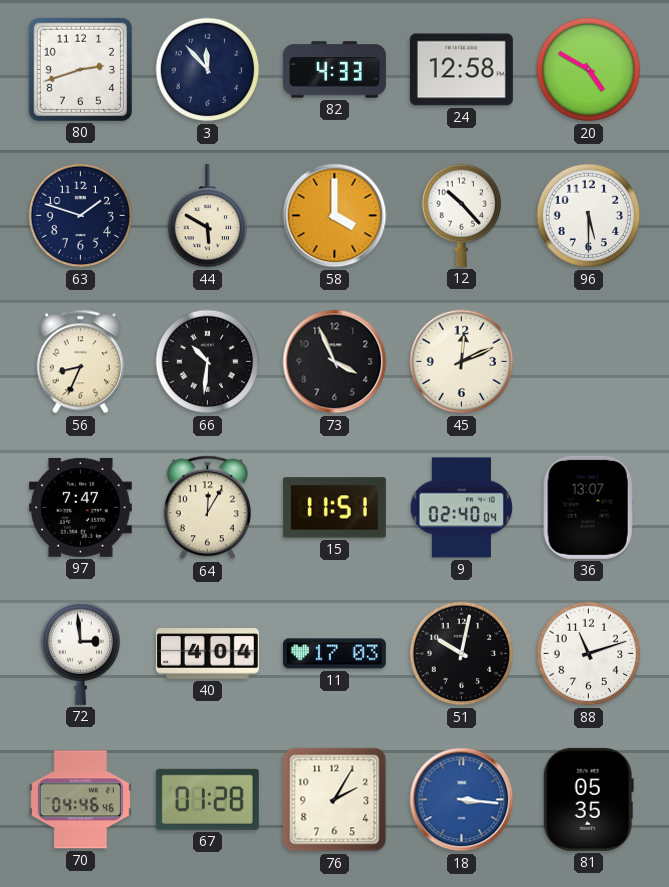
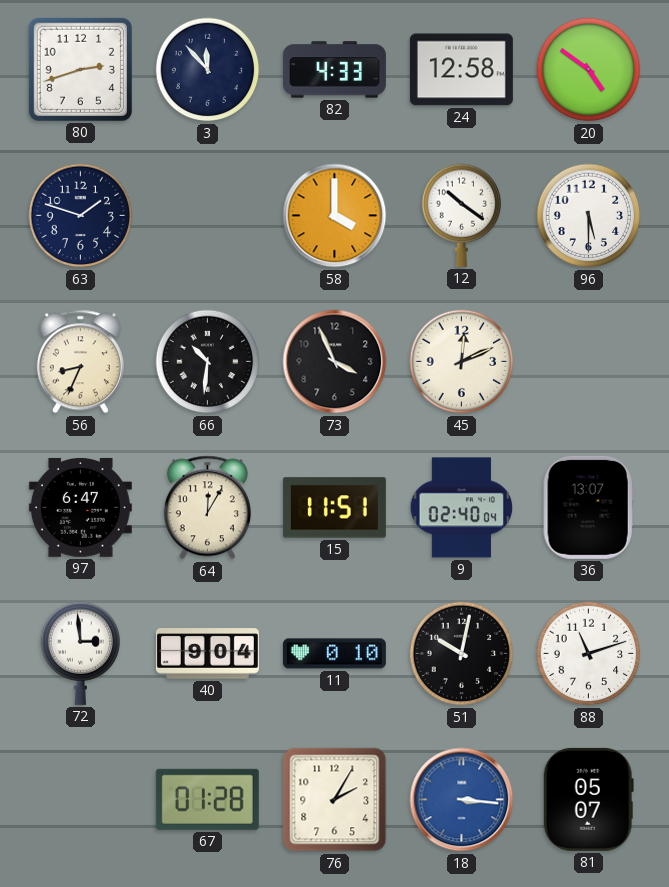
20: 4:50 -> 4:51
44: 5:50 -> none
12: 10:23 -> 10:21
97: 7:47 -> 6:47
40: 4:04 -> 9:04
11: 17:03 -> 0:10
70: 04:46 -> none
81: 05:35 -> 05:07
